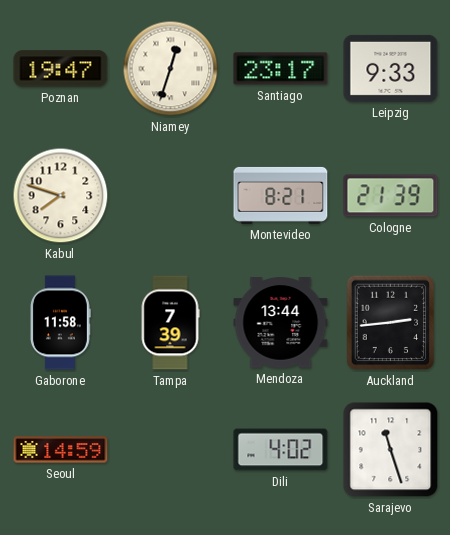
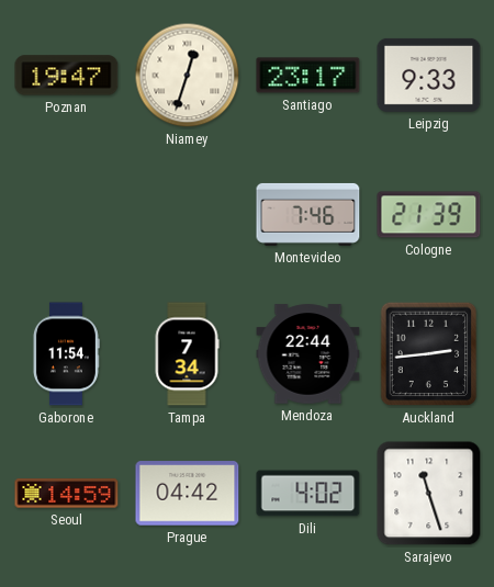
Kabul: 7:48 -> none
Montevideo: 8:21 -> 7:46
Gaborone: 11:58 -> 11:54
Tampa: 7:39 -> 7:34
Mendoza: 13:44 -> 22:44
Prague: none -> 04:42
